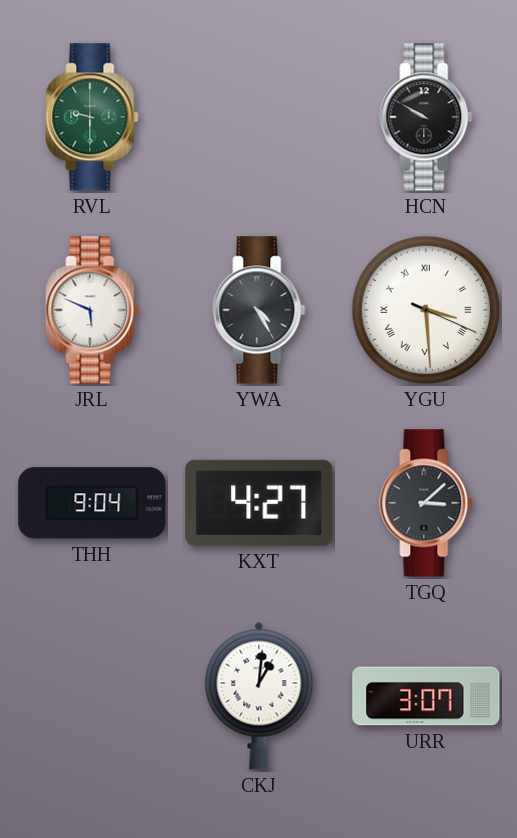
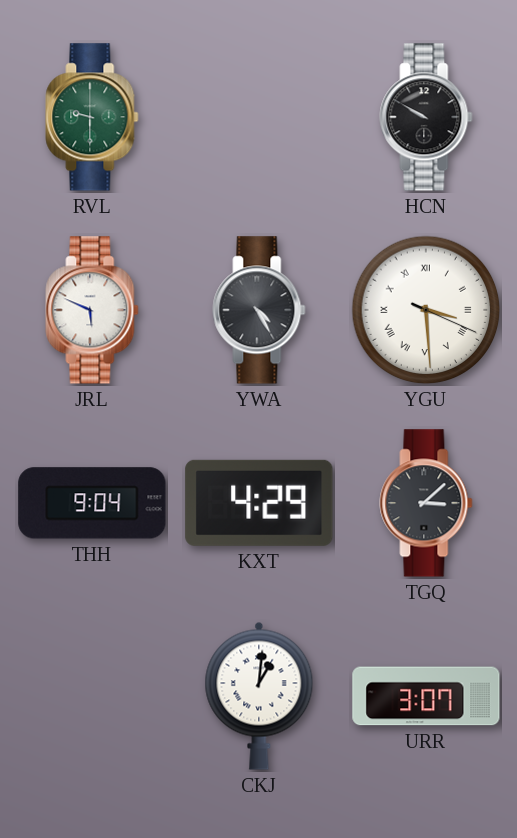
KXT: 4:27 -> 4:29
